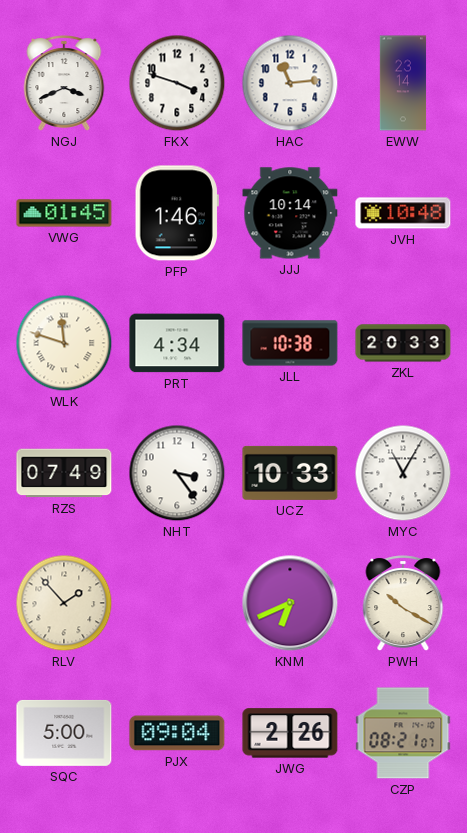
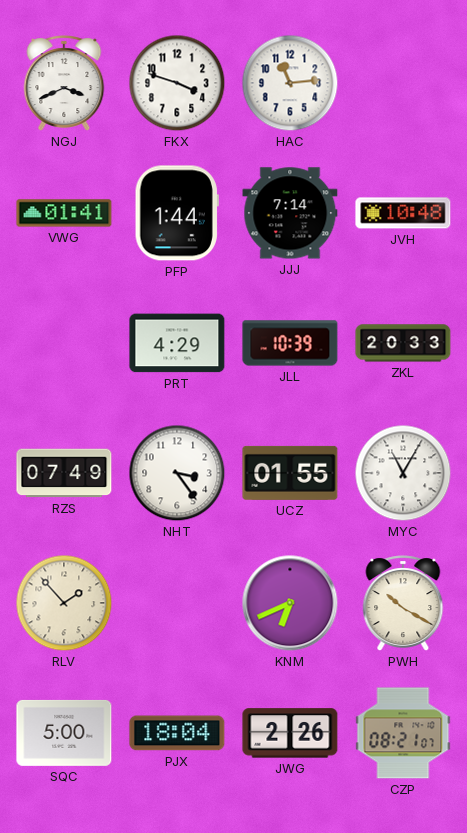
EWW: 23:14 -> none
VWG: 01:45 -> 01:41
PFP: 1:46 -> 1:44
JJJ: 10:14 -> 7:14
WLK: 11:48 -> none
PRT: 4:34 -> 4:29
JLL: 10:38 -> 10:39
UCZ: 10:33 -> 01:55
PJX: 09:04 -> 18:04
